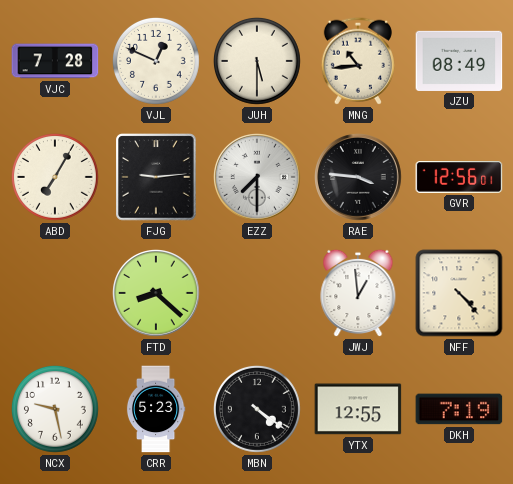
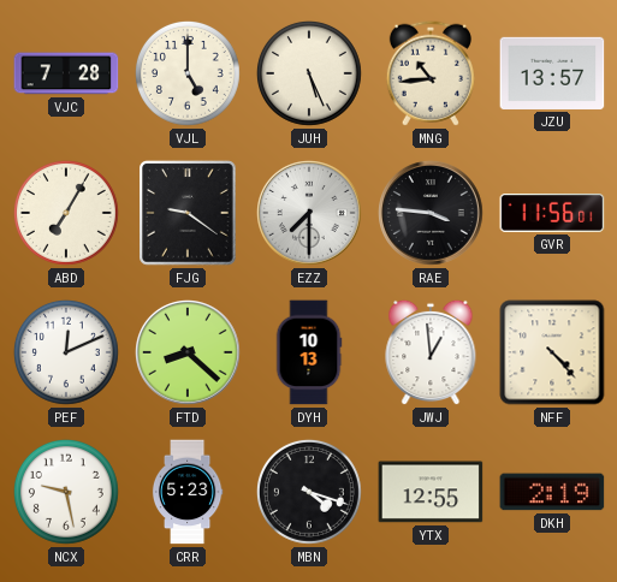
VJL: 12:49 -> 5:00
JUH: 5:30 -> 5:26
JZU: 08:49 -> 13:57
FJG: 9:14 -> 9:21
GVR: 12:56 -> 11:56
PEF: none -> 12:11
DYH: none -> 10:13
MBN: 4:21 -> 4:18
DKH: 7:19 -> 2:19
